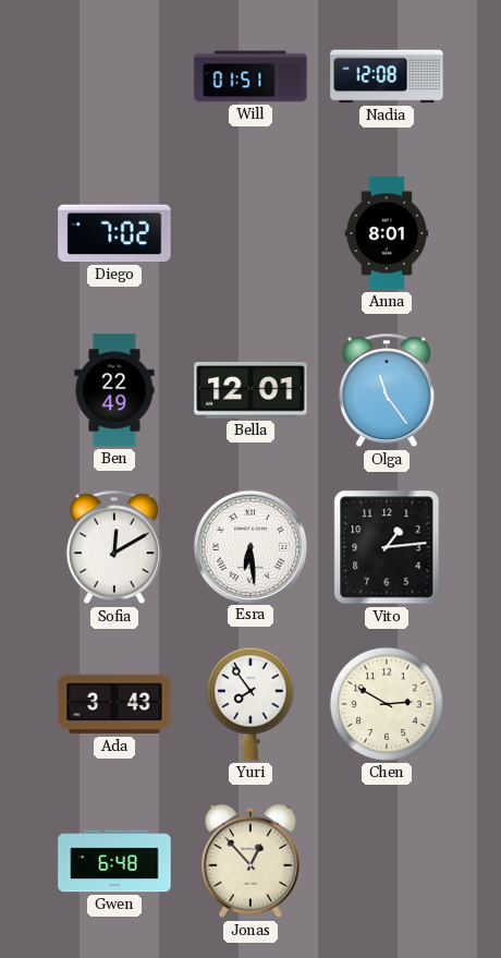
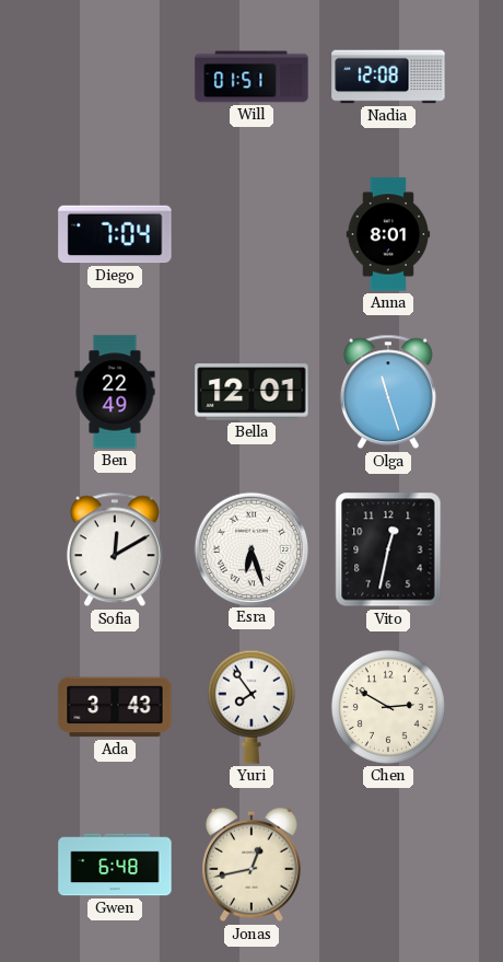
Diego: 7:02 -> 7:04
Olga: 11:24 -> 11:27
Esra: 6:29 -> 6:27
Vito: 1:14 -> 12:32
Jonas: 12:53 -> 12:43
